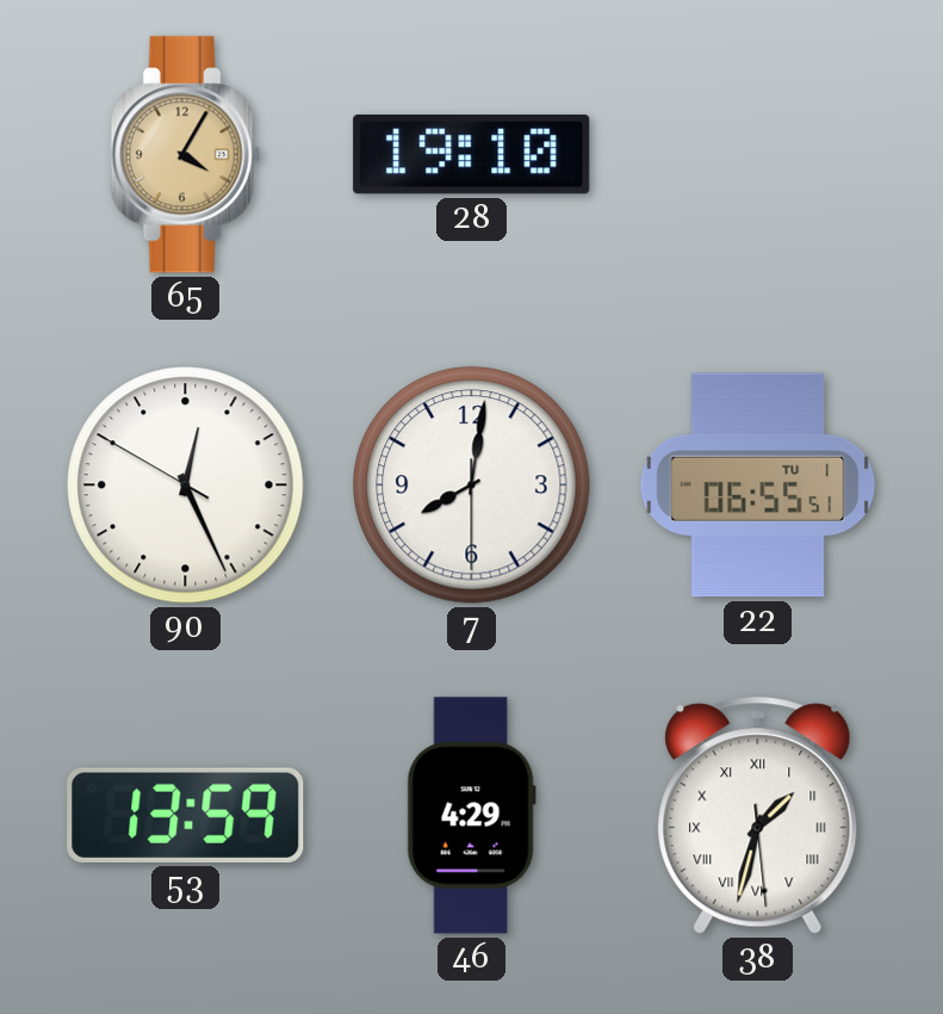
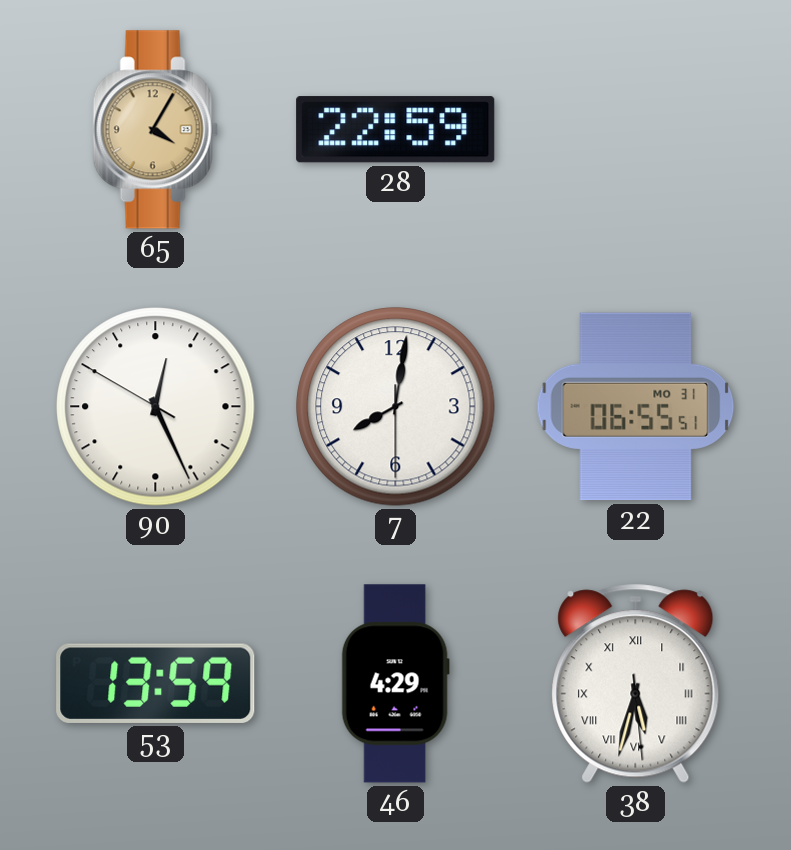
28: 19:10 -> 22:59
22 date: TU 1 -> MO 31
38: 1:32 -> 5:32
